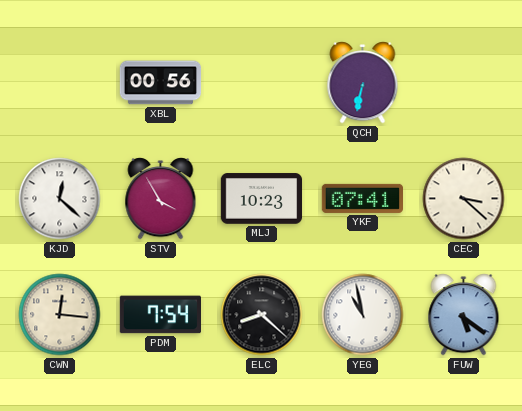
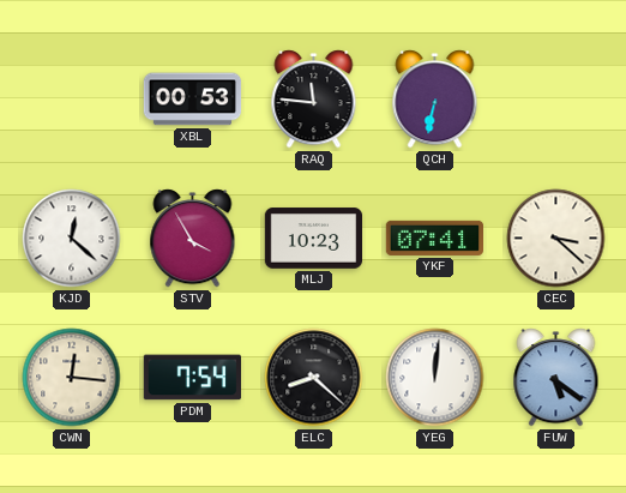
XBL: 00:56 -> 00:53
RAQ: none -> 11:46
YEG: 10:58 -> 12:01
